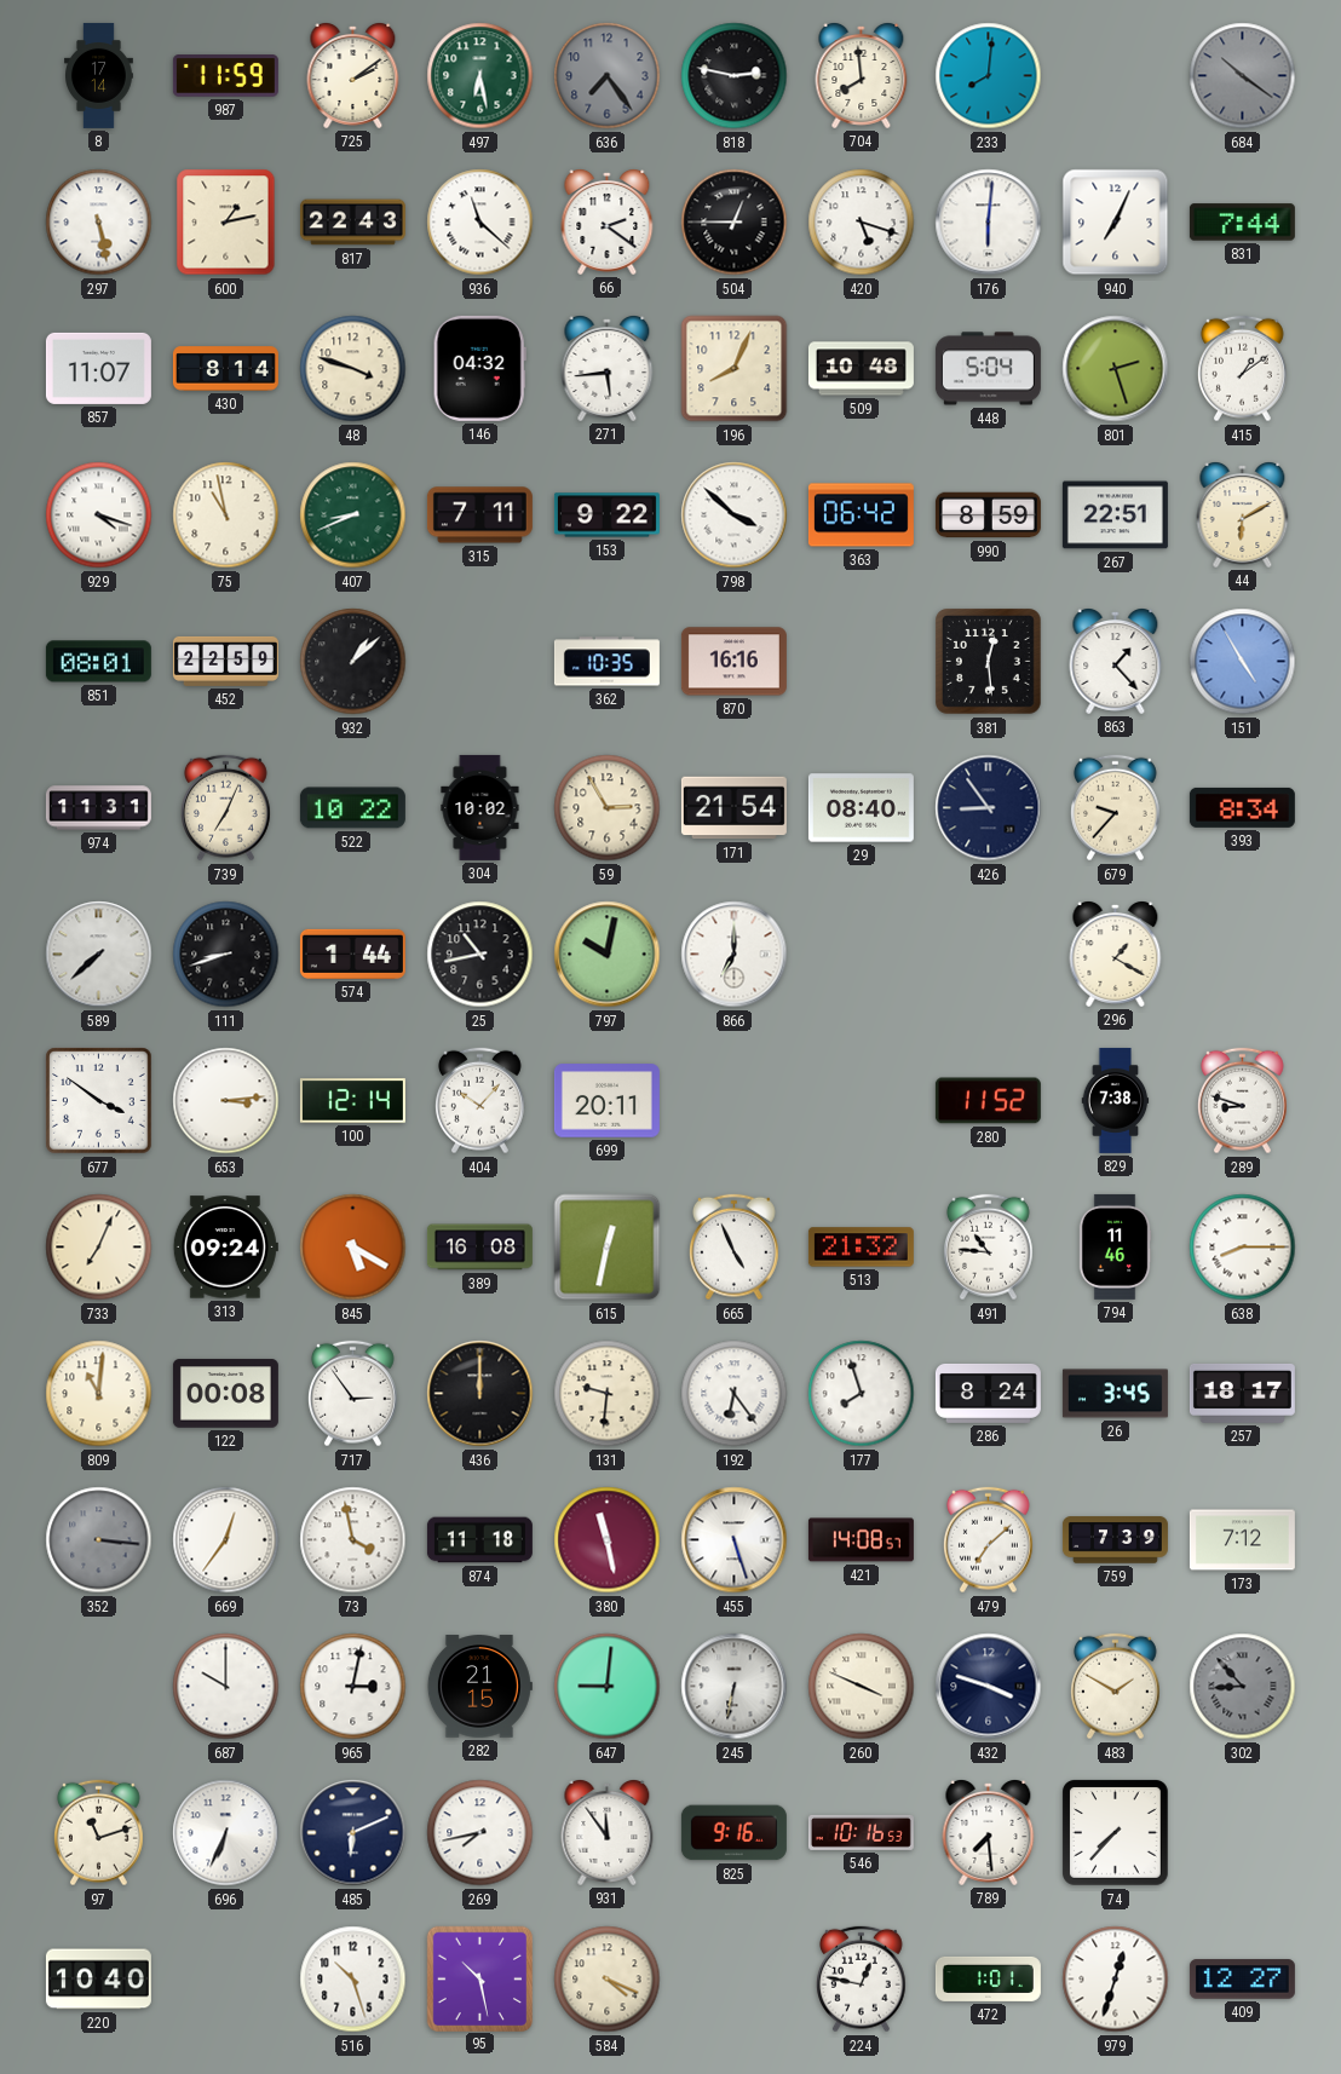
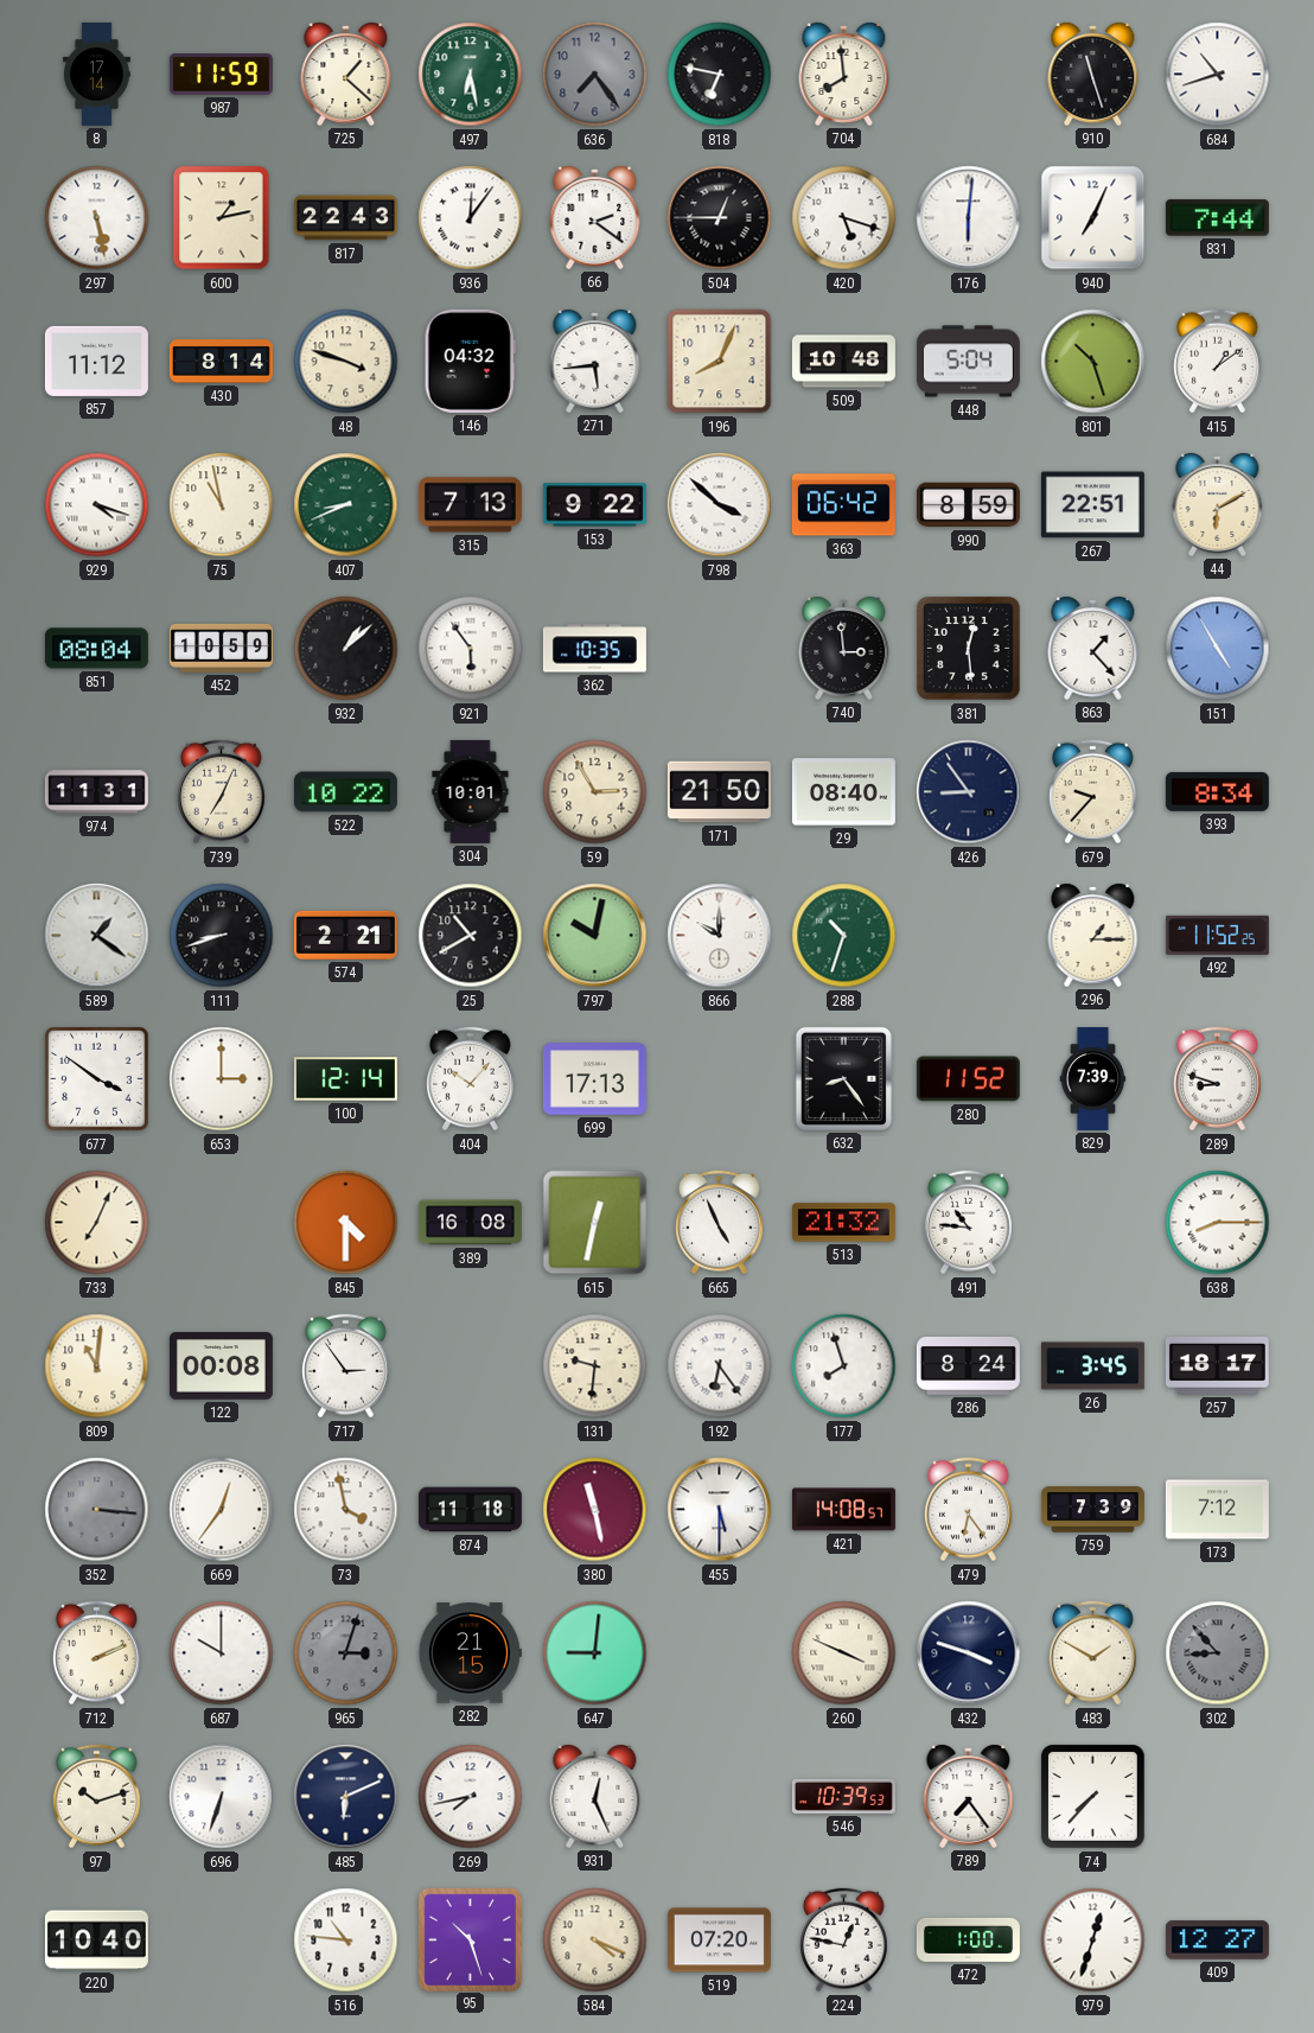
725: 2:09 -> 1:22
818: 2:47 -> 6:47
233: 8:01 -> none
910: none -> 11:27
684: 10:21 -> 10:42
684 dial: grey -> white
936: 11:22 -> 12:06
857: 11:07 -> 11:12
801: 2:27 -> 10:27
315: 7:11 -> 7:13
851: 08:01 -> 08:04
452: 22:59 -> 10:59
921: none -> 5:54
870: 16:16 -> none
740: none -> 2:59
304: 10:02 -> 10:01
171: 21:54 -> 21:50
589: 7:38 -> 1:21
574: 1:44 -> 2:21
25: 10:43 -> 10:40
866: 7:00 -> 10:00
288: none -> 10:33
296: 1:20 -> 1:15
492: none -> 11:52
653: 3:14 -> 3:00
699: 20:11 -> 17:13
632: none -> 8:24
829: 7:38 -> 7:39
313: 09:24 -> none
845: 5:20 -> 4:30
794: 11:46 -> none
436: 12:00 -> none
455: 5:27 -> 5:30
479: 7:08 -> 6:24
712: none -> 2:11
965: 3:02 -> 3:03
965 dial: white -> grey
245: 6:32 -> none
97: 11:12 -> 10:12
696: 6:34 -> 6:33
931: 11:54 -> 12:26
825: 9:16 -> none
546: 10:16 -> 10:39
789: 7:29 -> 7:24
516: 10:27 -> 10:46
95: 10:28 -> 10:27
519: none -> 07:20
472: 1:01 -> 1:00
